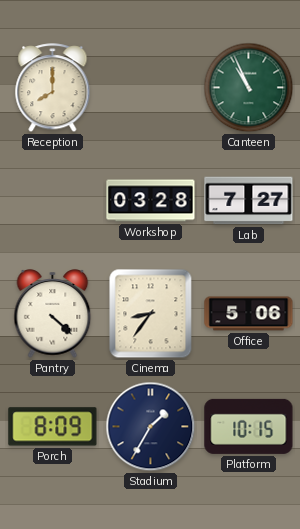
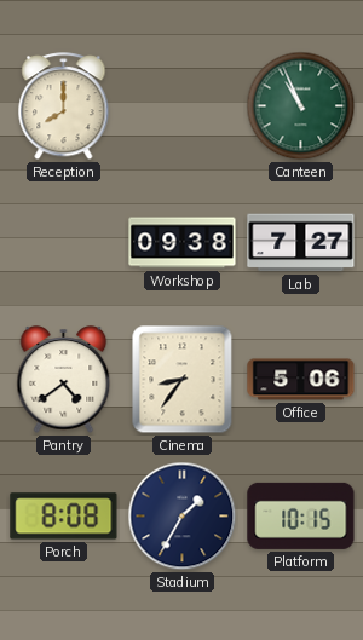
Workshop: 03:28 -> 09:38
Pantry: 4:22 -> 4:39
Porch: 8:09 -> 8:08
